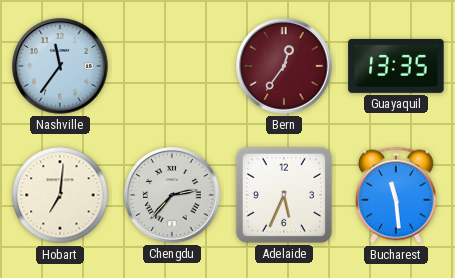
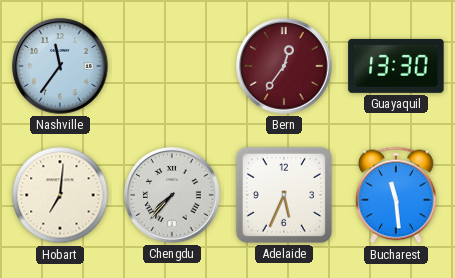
Guayaquil: 13:35 -> 13:30
Chengdu: 2:37 -> 7:37
